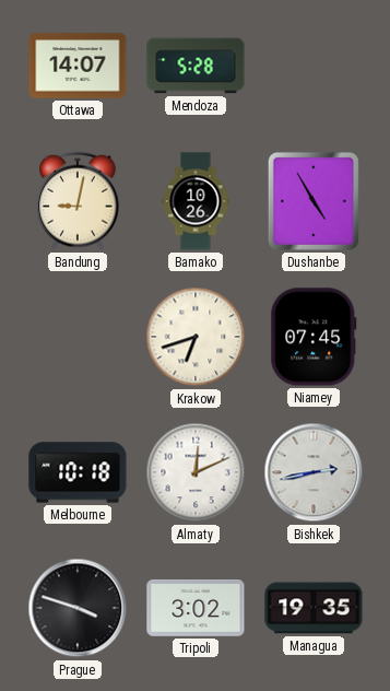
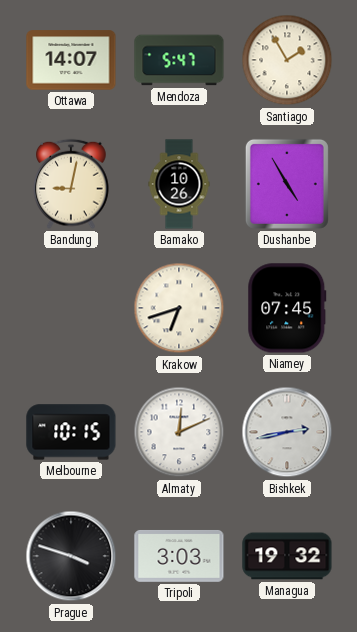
Mendoza: 5:28 -> 5:47
Santiago: none -> 1:55
Melbourne: 10:18 -> 10:15
Tripoli: 3:02 -> 3:03
Managua: 19:35 -> 19:32
